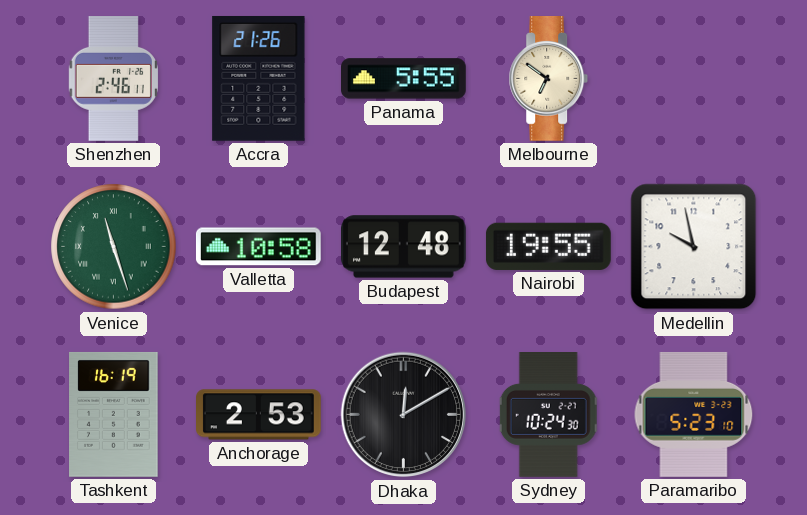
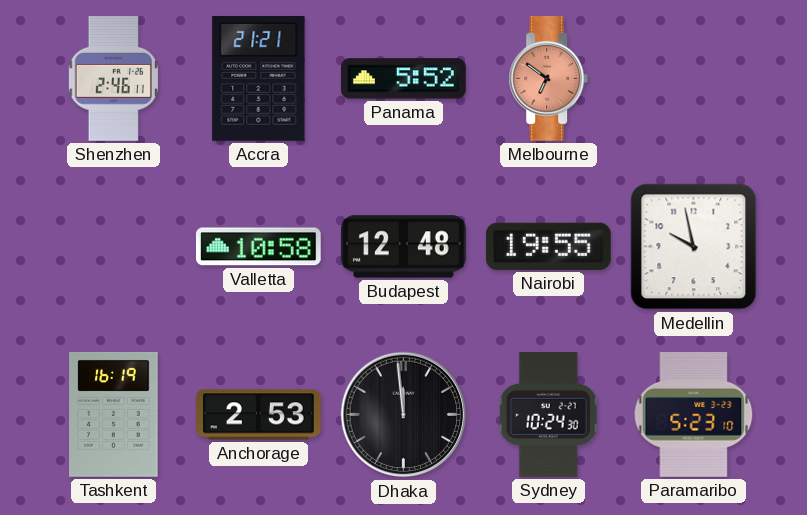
Accra: 21:26 -> 21:21
Panama: 5:55 -> 5:52
Melbourne dial: cream -> salmon
Venice: 11:27 -> none
Dhaka: 12:10 -> 11:59
